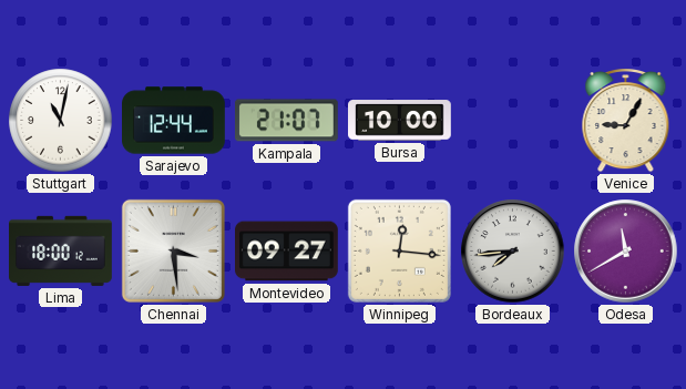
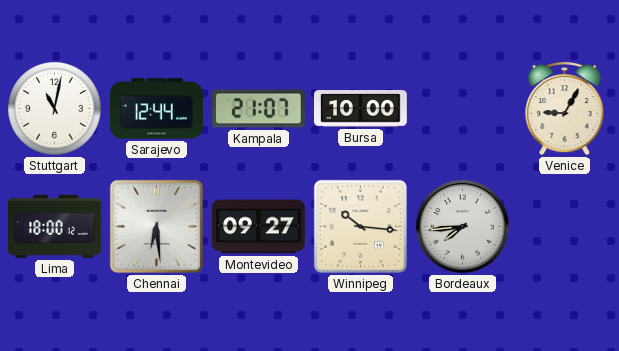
Chennai: 3:29 -> 6:29
Winnipeg: 12:16 -> 10:16
Odesa: 11:40 -> none
